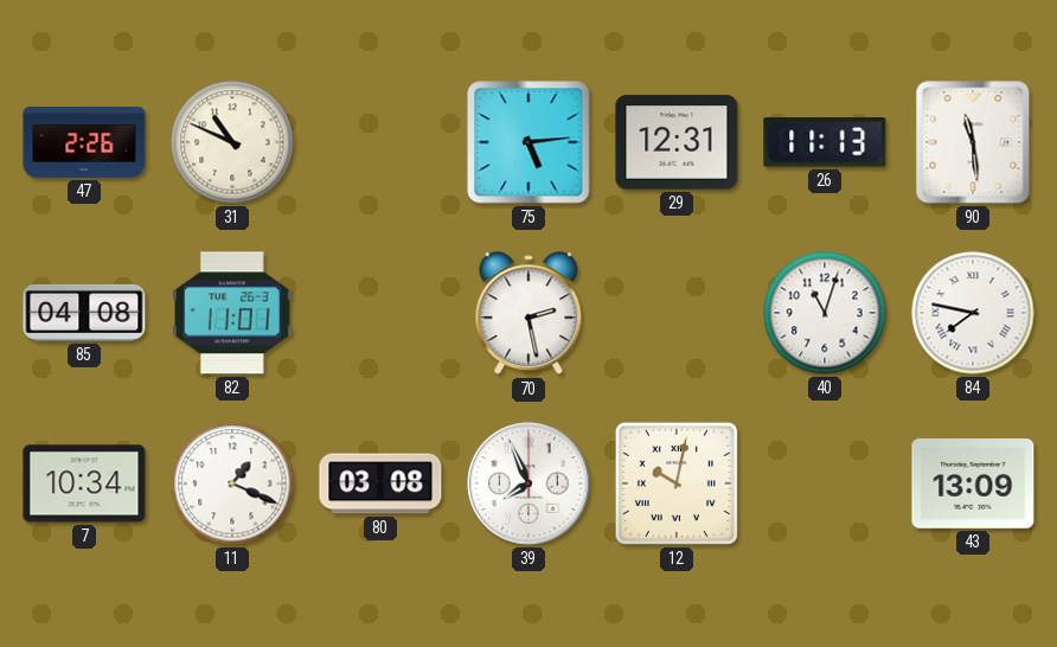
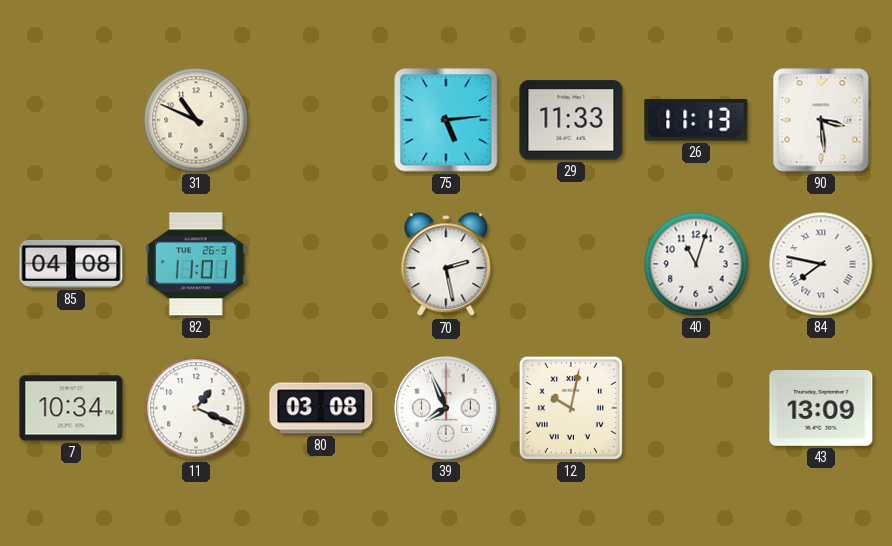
47: 2:26 -> none
29: 12:31 -> 11:33
90: 11:29 -> 3:29
